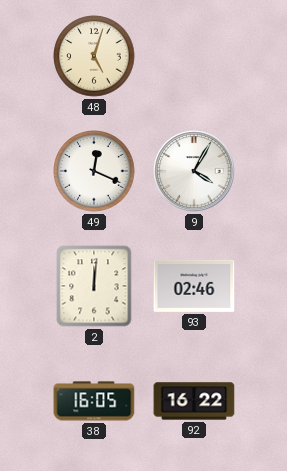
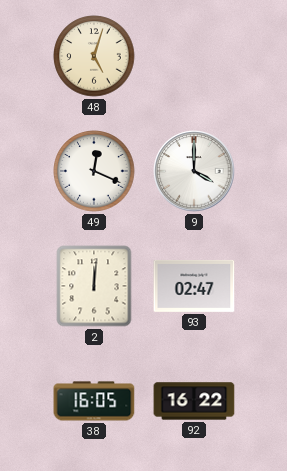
9: 4:05 -> 4:00
93: 02:46 -> 02:47
